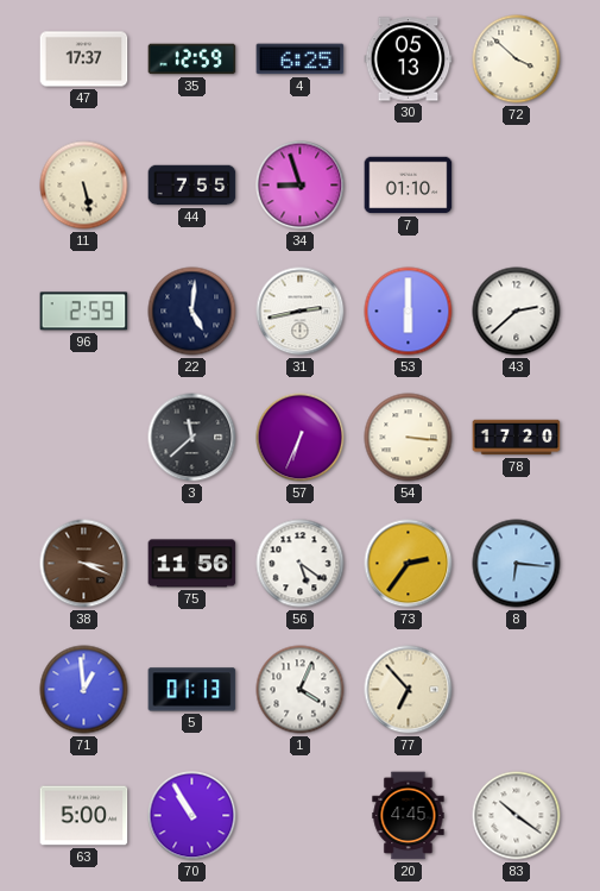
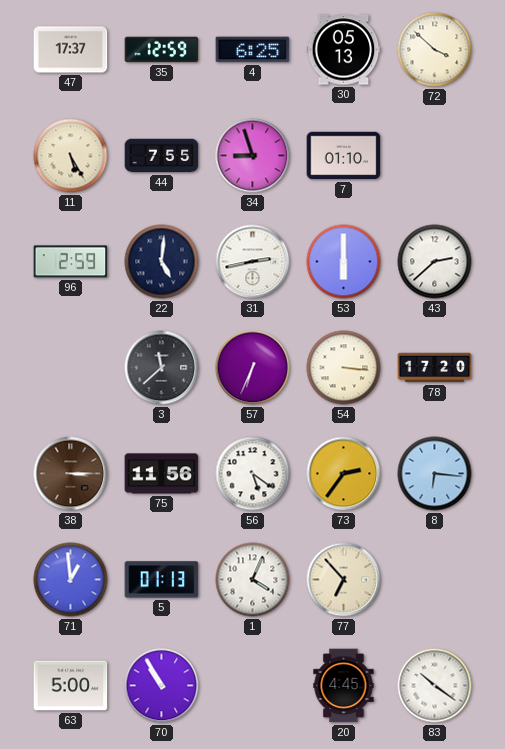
11: 5:28 -> 5:25
38: 3:19 -> 3:15
